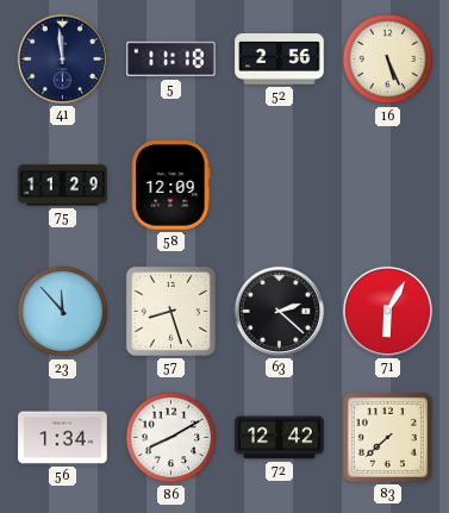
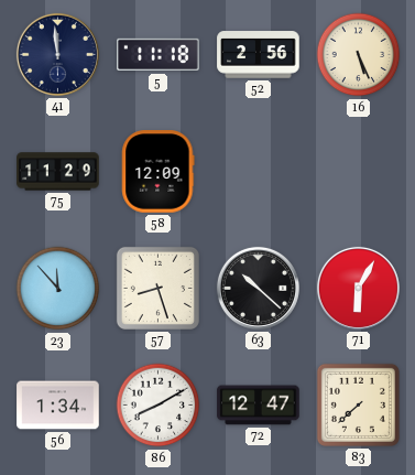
63: 2:22 -> 10:22
72: 12:42 -> 12:47
